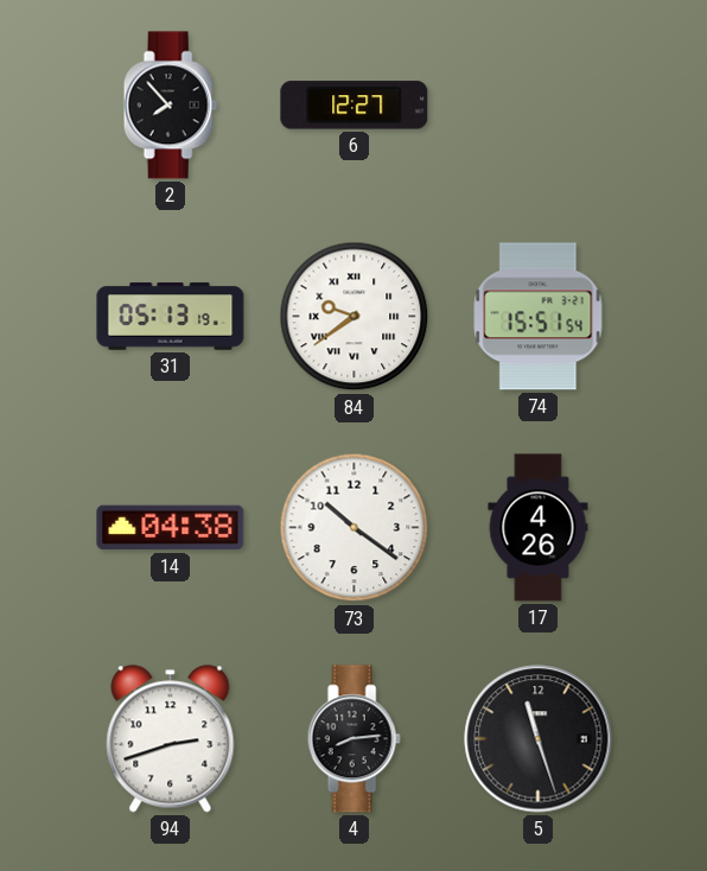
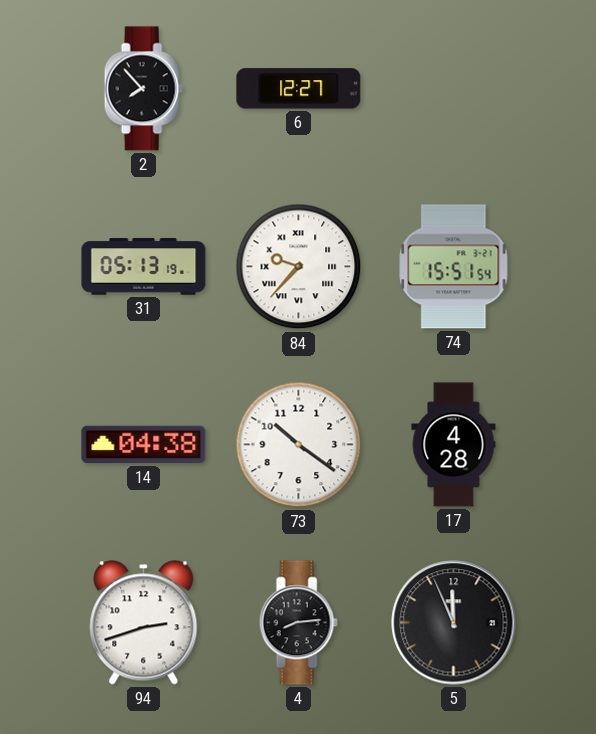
84: 9:39 -> 9:37
17: 4:26 -> 4:28
5: 11:27 -> 11:56
